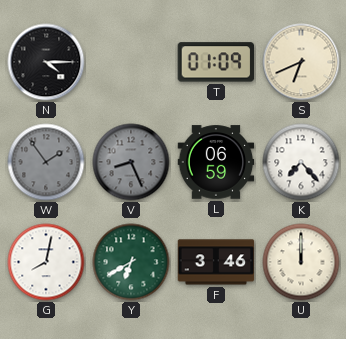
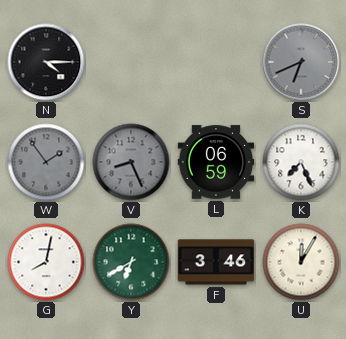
T: 01:09 -> none
S dial: cream -> grey
K: 7:23 -> 7:26
U: 12:00 -> 12:05
